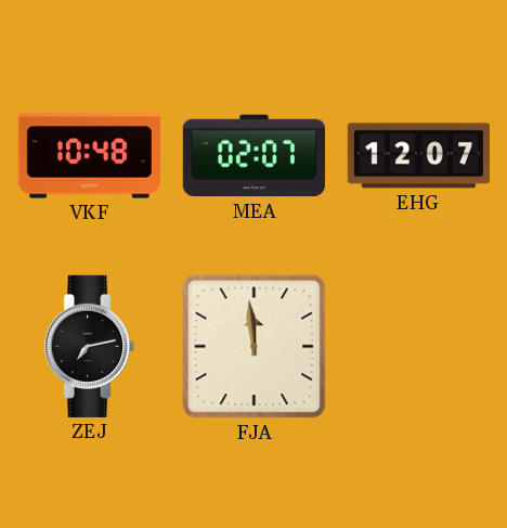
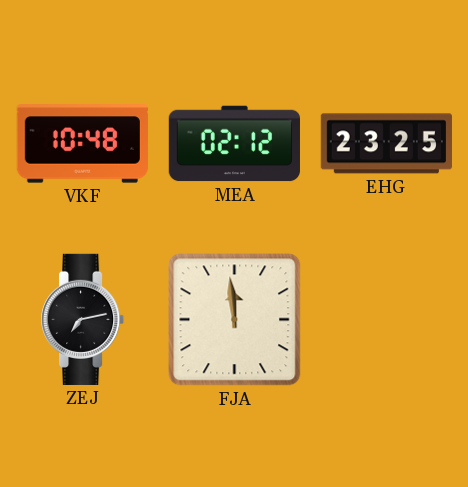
MEA: 02:07 -> 02:12
EHG: 12:07 -> 23:25
